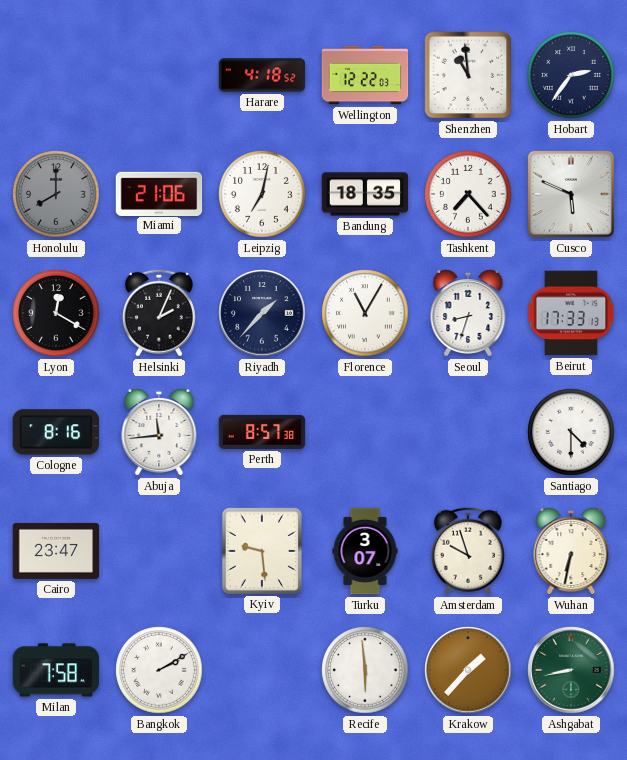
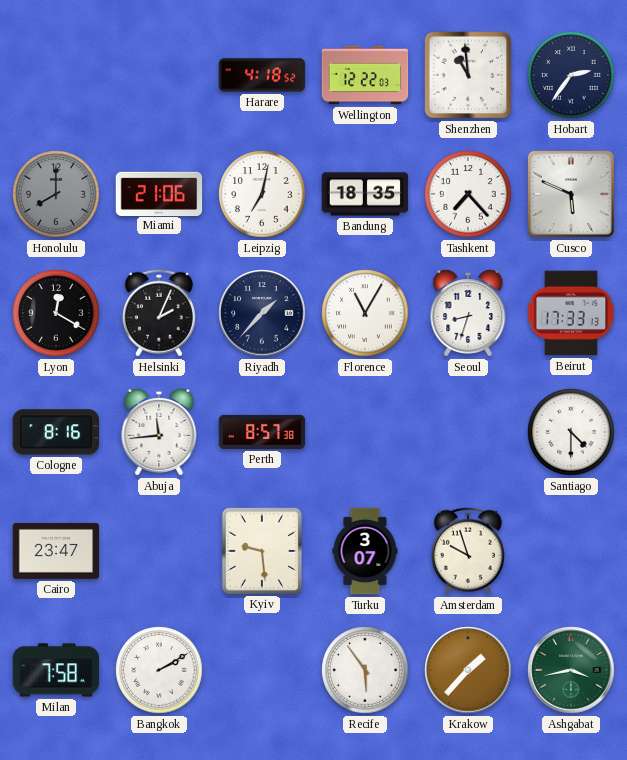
Wuhan: 6:32 -> none
Recife: 5:59 -> 5:54
Ashgabat: 8:43 -> 3:43
